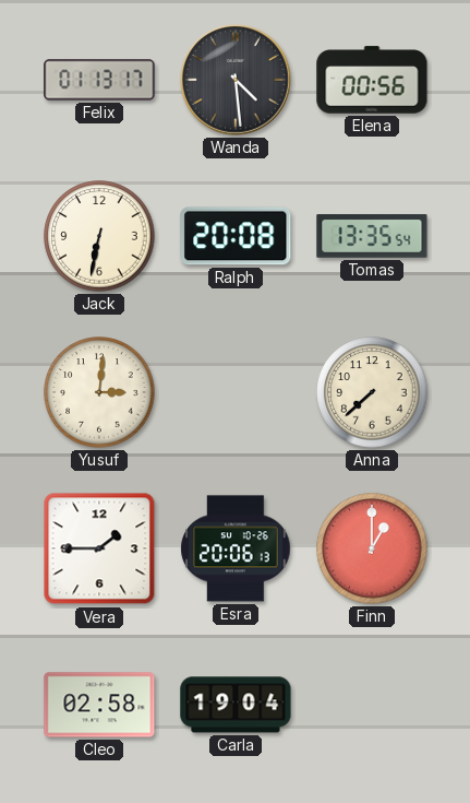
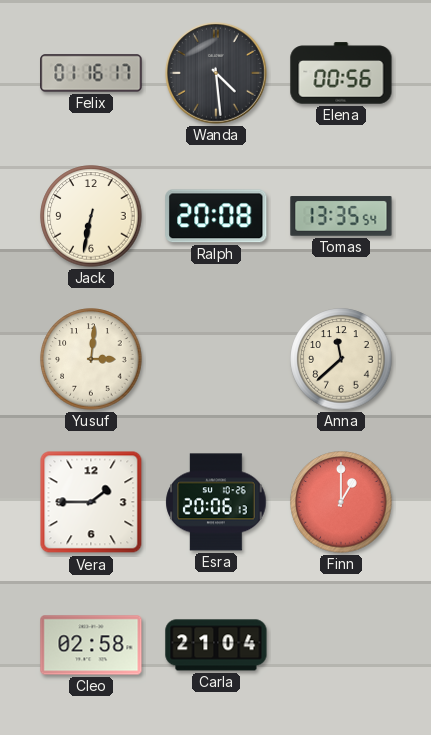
Felix: 01:13 -> 01:16
Anna: 7:38 -> 11:38
Carla: 19:04 -> 21:04
